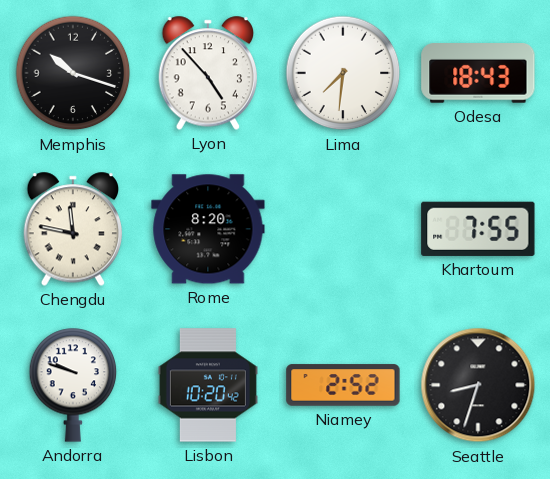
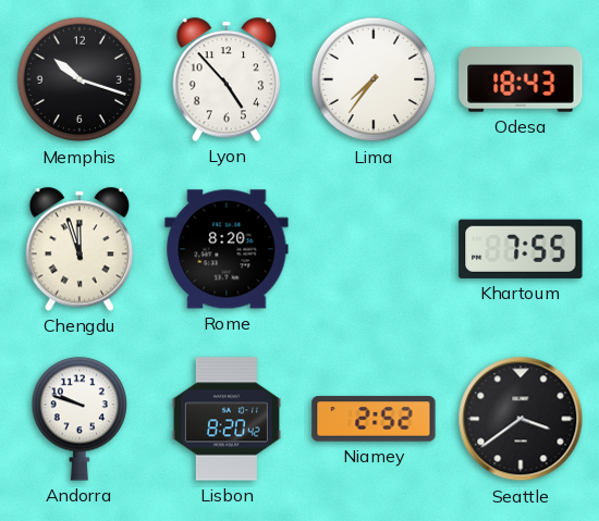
Lima: 7:31 -> 7:36
Chengdu: 11:47 -> 11:57
Lisbon: 10:20 -> 8:20
Seattle: 8:33 -> 3:39
